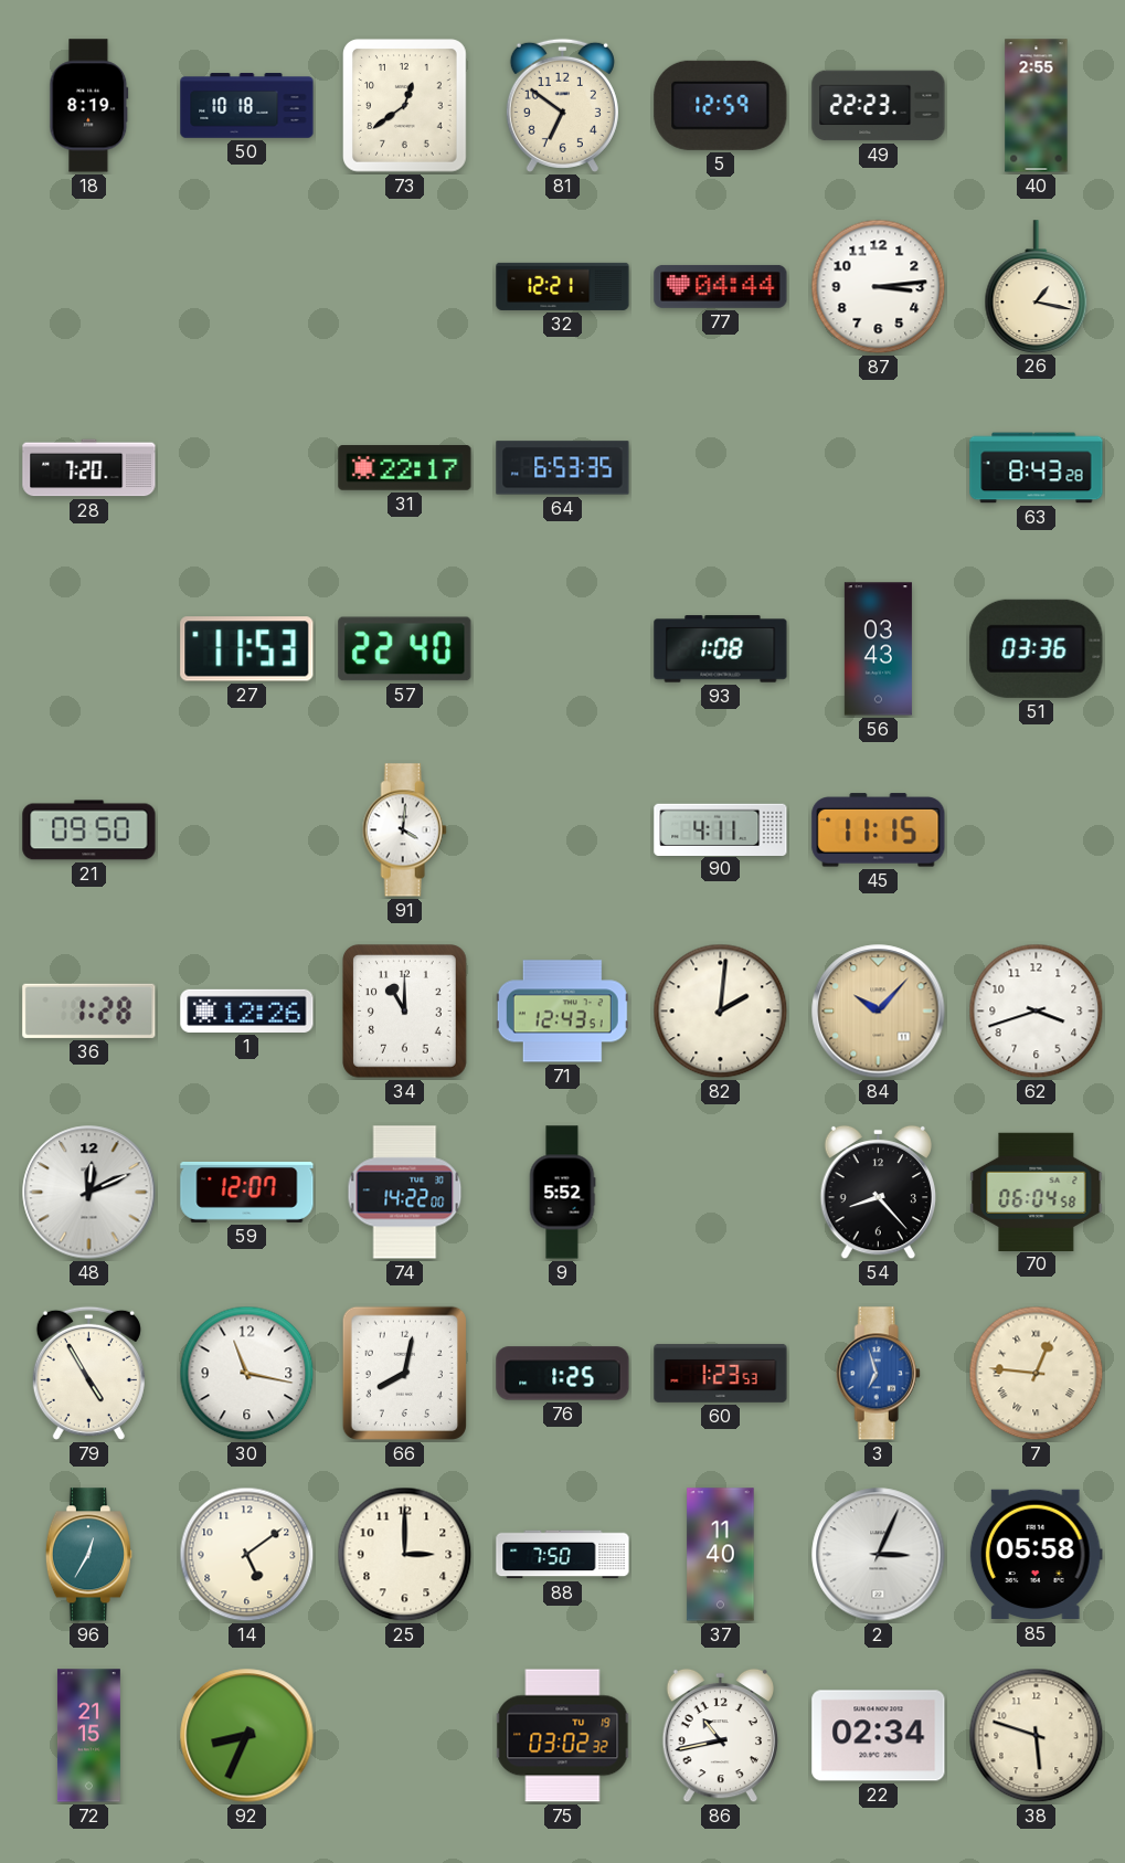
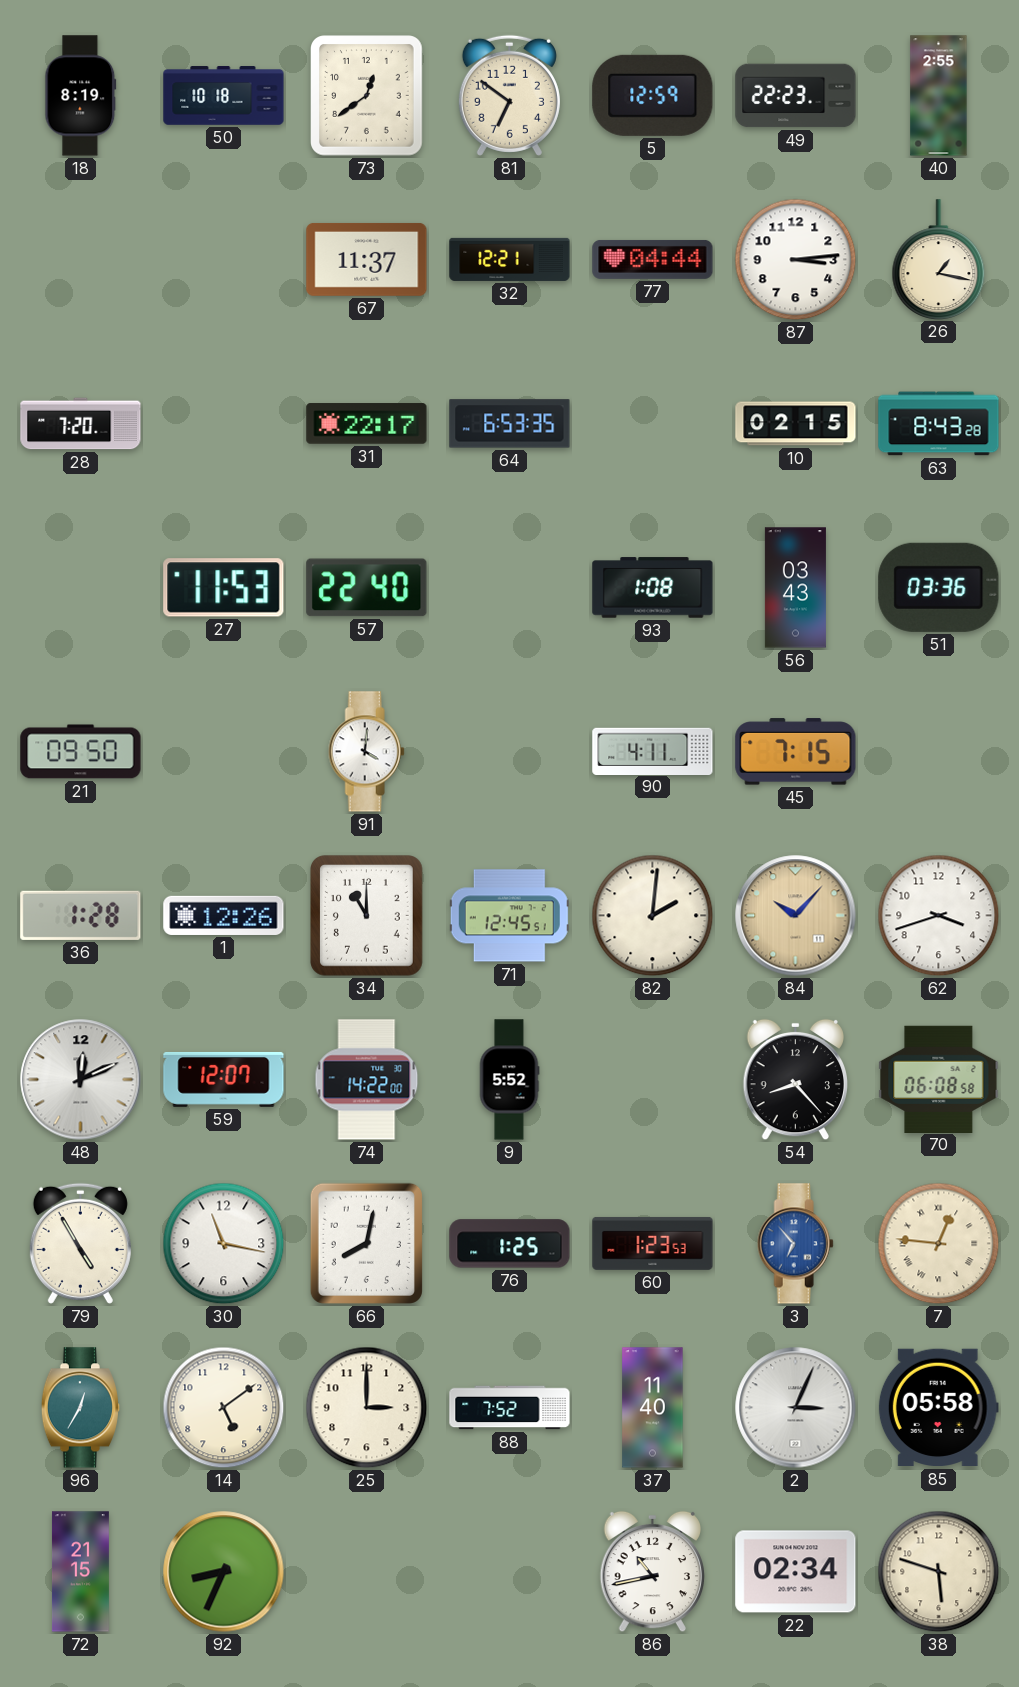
67: none -> 11:37
10: none -> 02:15
45: 11:15 -> 7:15
71: 12:43 -> 12:45
70: 06:04 -> 06:08
3: 6:57 -> 6:53
88: 7:50 -> 7:52
75: 03:02 -> none
